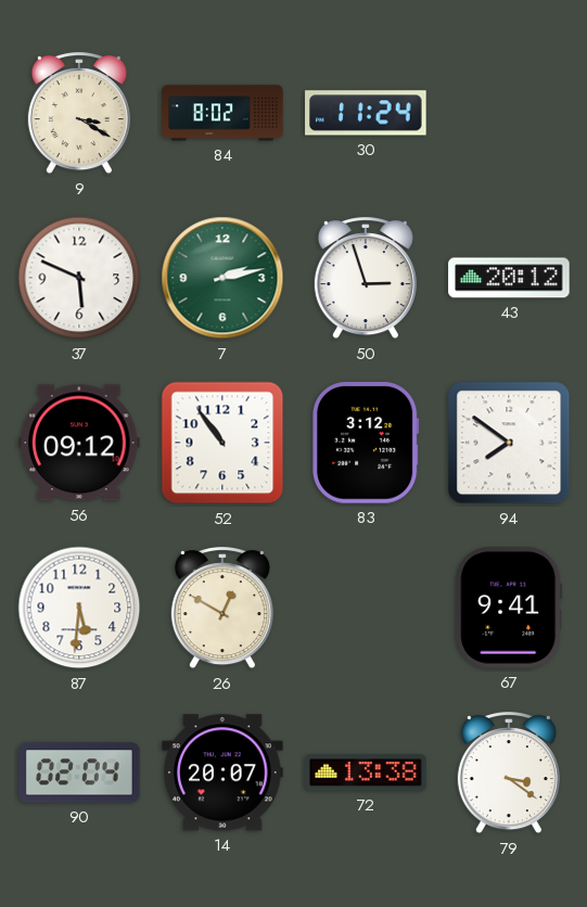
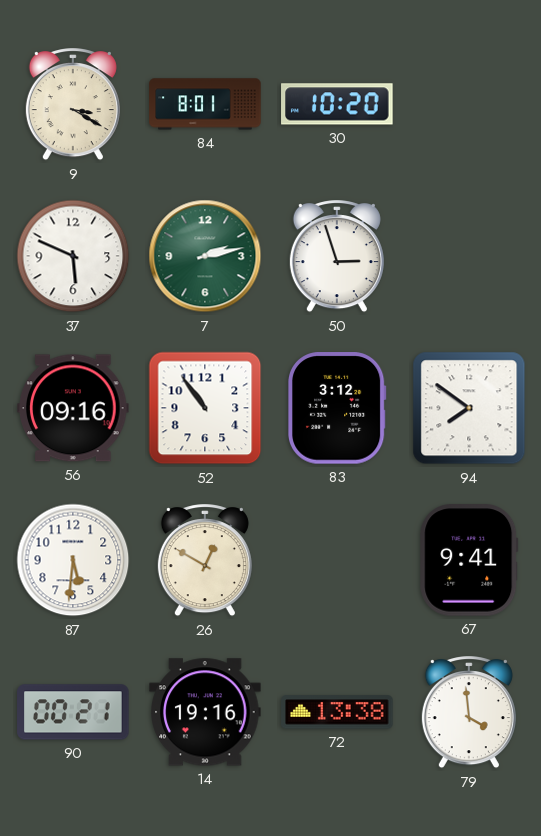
84: 8:02 -> 8:01
30: 11:24 -> 10:20
43: 20:12 -> none
56: 09:12 -> 09:16
90: 02:04 -> 00:21
14: 20:07 -> 19:16
79: 3:21 -> 3:59
